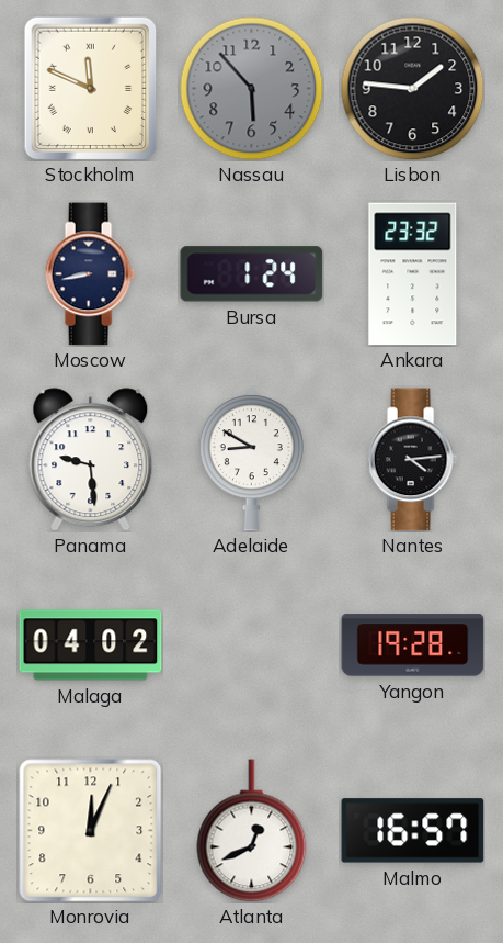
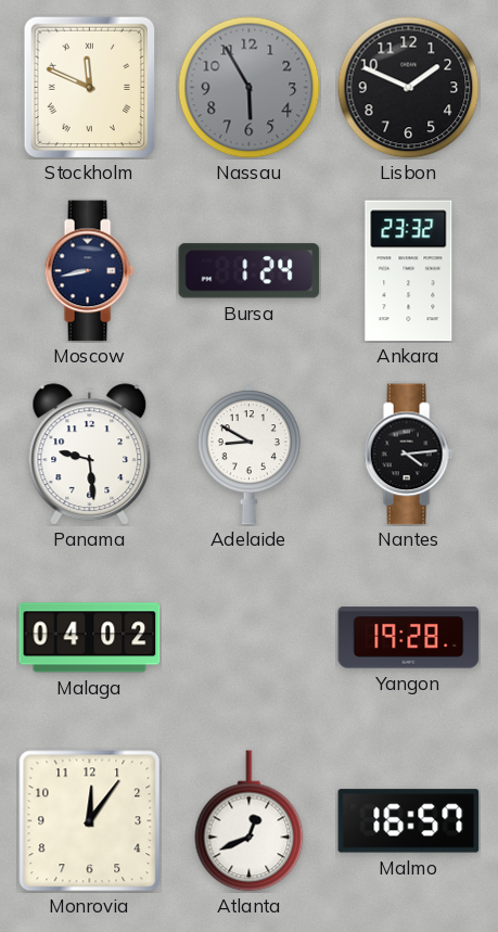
Nassau: 5:53 -> 5:55
Lisbon: 1:46 -> 1:49
Monrovia: 12:04 -> 12:06
